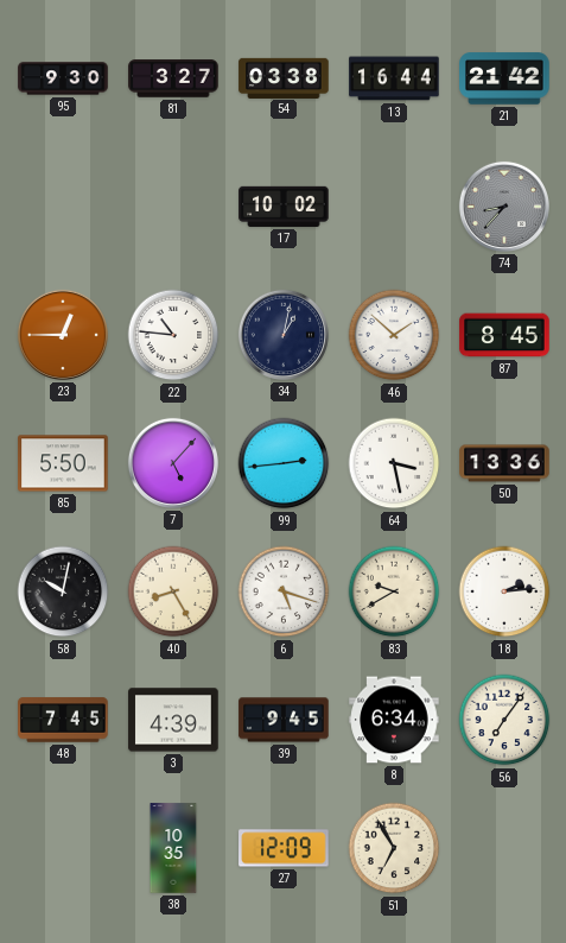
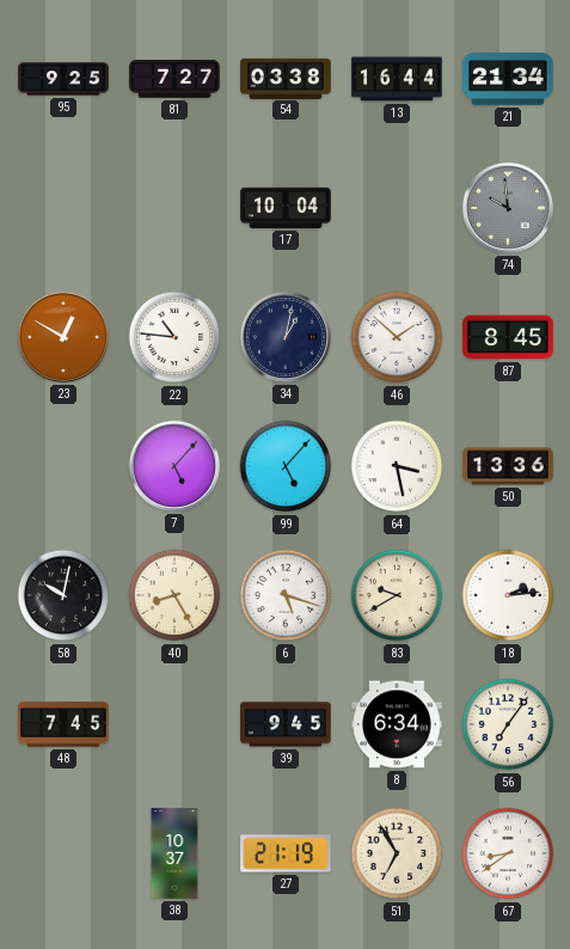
95: 9:30 -> 9:25
81: 3:27 -> 7:27
21: 21:42 -> 21:34
17: 10:02 -> 10:04
74: 8:37 -> 9:59
23: 12:45 -> 12:50
85: 5:50 -> none
99: 2:44 -> 5:07
3: 4:39 -> none
38: 10:35 -> 10:37
27: 12:09 -> 21:19
67: none -> 8:39
